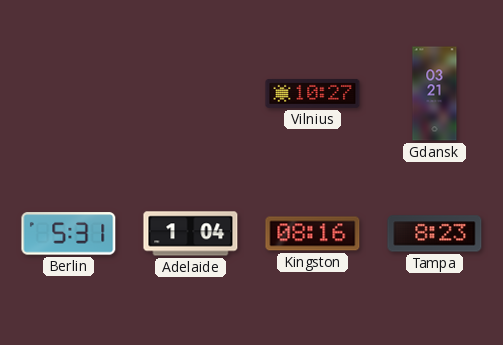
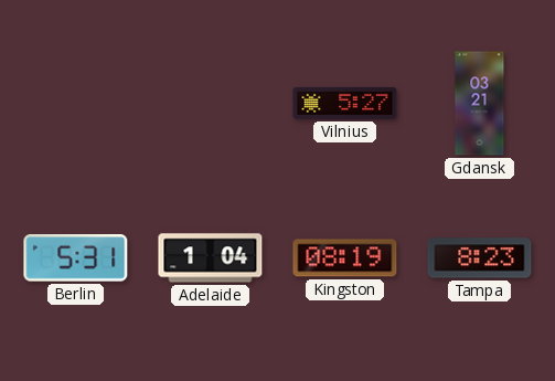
Vilnius: 10:27 -> 5:27
Kingston: 08:16 -> 08:19
